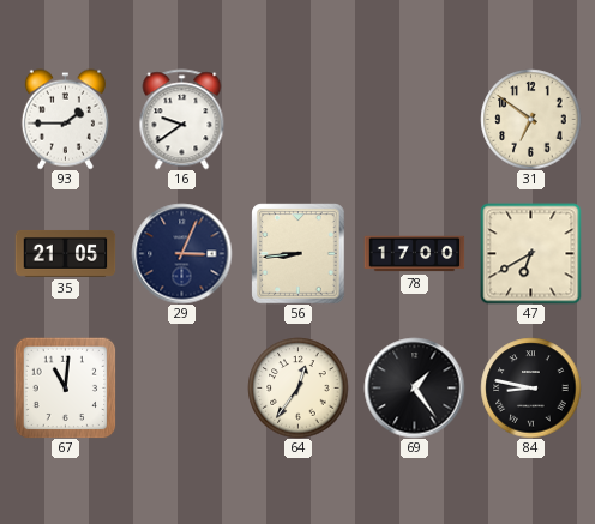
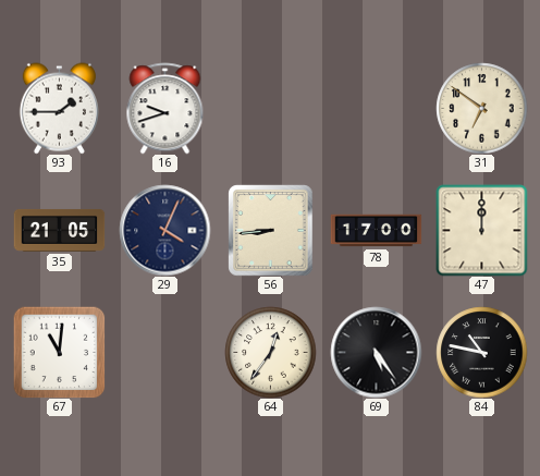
16: 9:39 -> 9:42
29: 3:04 -> 4:04
47: 6:40 -> 12:00
69: 1:24 -> 5:24
84: 8:47 -> 10:47
